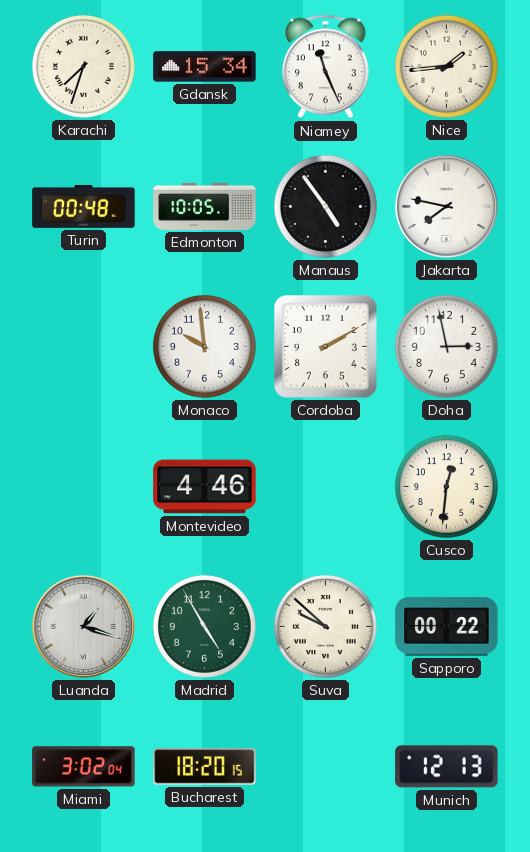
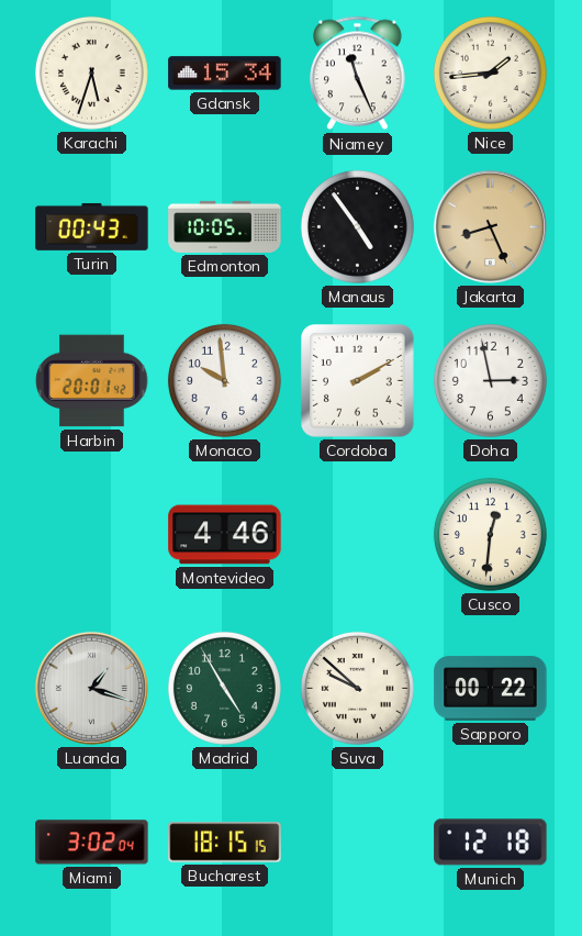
Karachi: 7:33 -> 5:33
Turin: 00:48 -> 00:43
Jakarta: 7:47 -> 8:26
Jakarta dial: white -> champagne
Harbin: none -> 20:01
Bucharest: 18:20 -> 18:15
Munich: 12:13 -> 12:18
